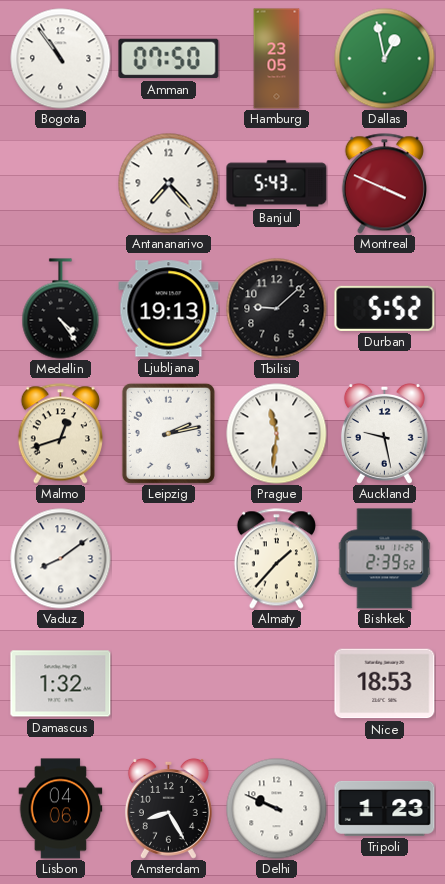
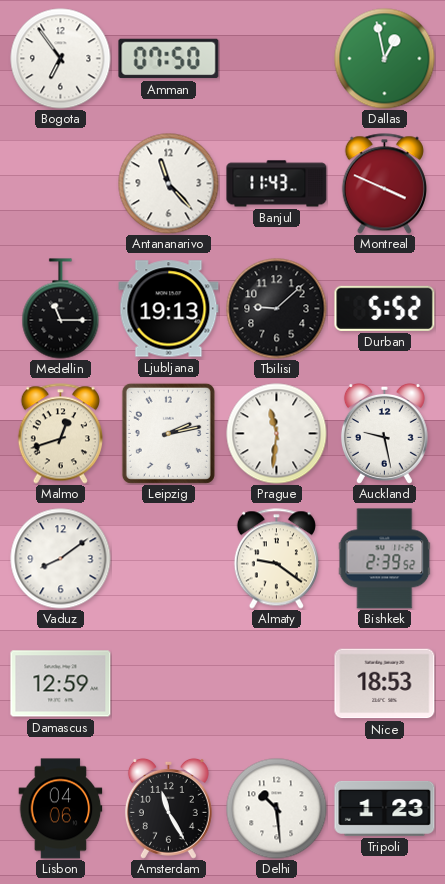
Bogota: 10:54 -> 6:54
Hamburg: 23:05 -> none
Antananarivo: 7:23 -> 11:23
Banjul: 5:43 -> 11:43
Medellin: 4:24 -> 11:15
Almaty: 1:37 -> 9:21
Damascus: 1:32 -> 12:59
Amsterdam: 8:25 -> 11:25
Delhi: 9:49 -> 10:29
